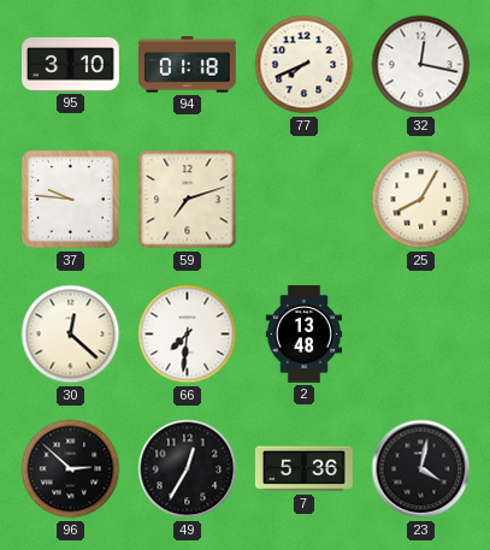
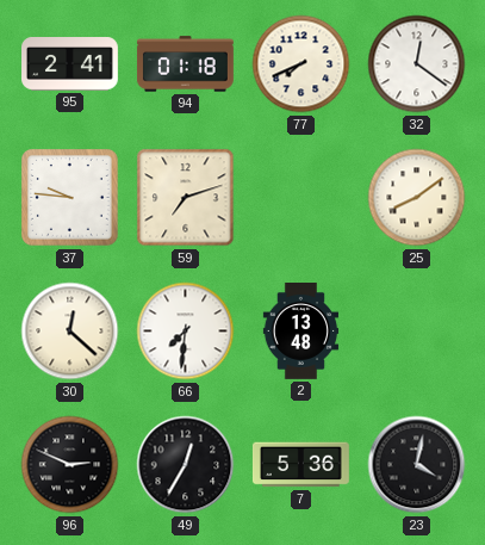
95: 3:10 -> 2:41
32: 12:17 -> 12:21
25: 8:05 -> 8:09
96: 2:52 -> 2:49
